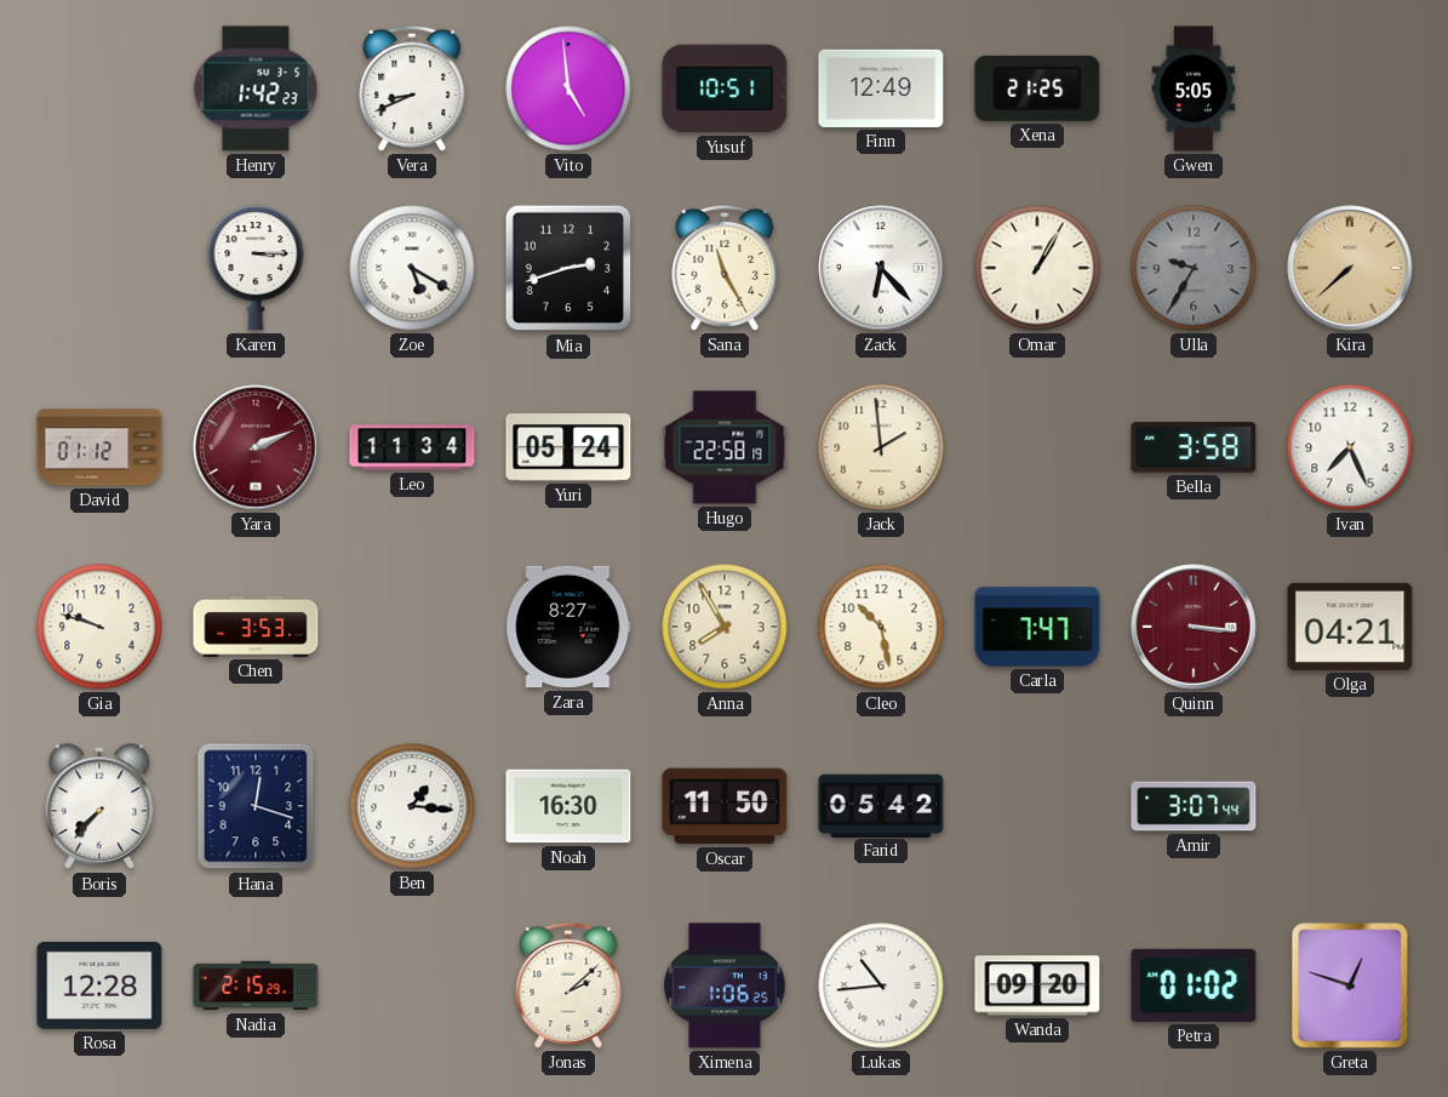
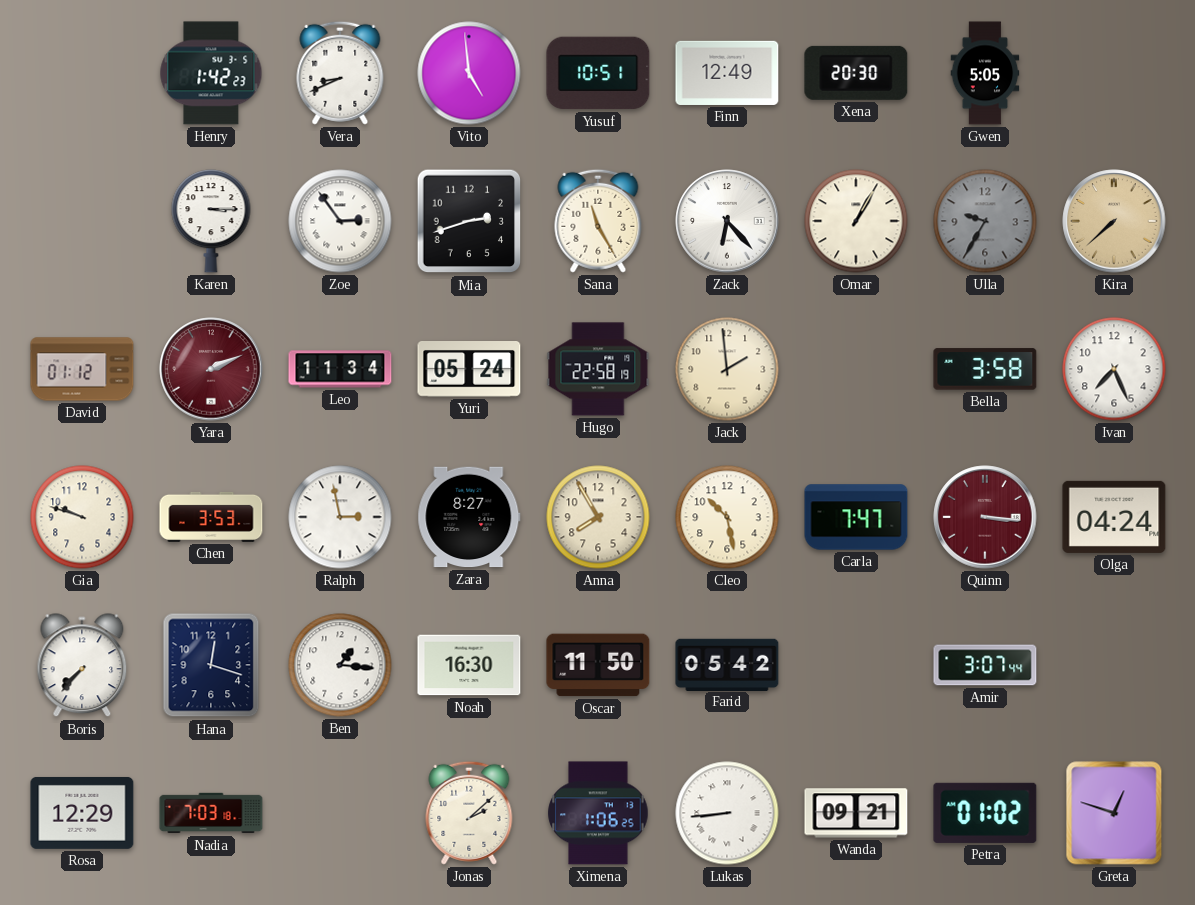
Xena: 21:25 -> 20:30
Zoe: 5:20 -> 2:54
Ralph: none -> 2:58
Olga: 04:21 -> 04:24
Rosa: 12:28 -> 12:29
Nadia: 2:15 -> 7:03
Lukas: 10:44 -> 8:44
Wanda: 09:20 -> 09:21
